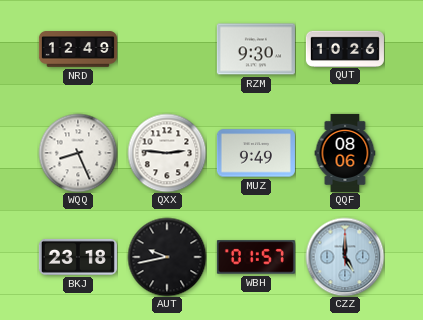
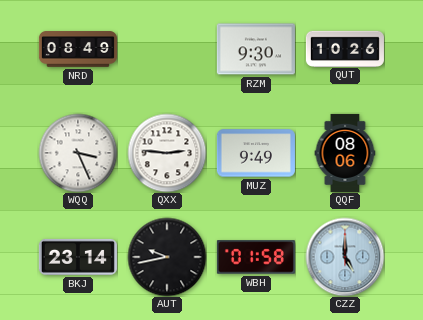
NRD: 12:49 -> 08:49
WQQ: 8:26 -> 3:26
BKJ: 23:18 -> 23:14
WBH: 01:57 -> 01:58
